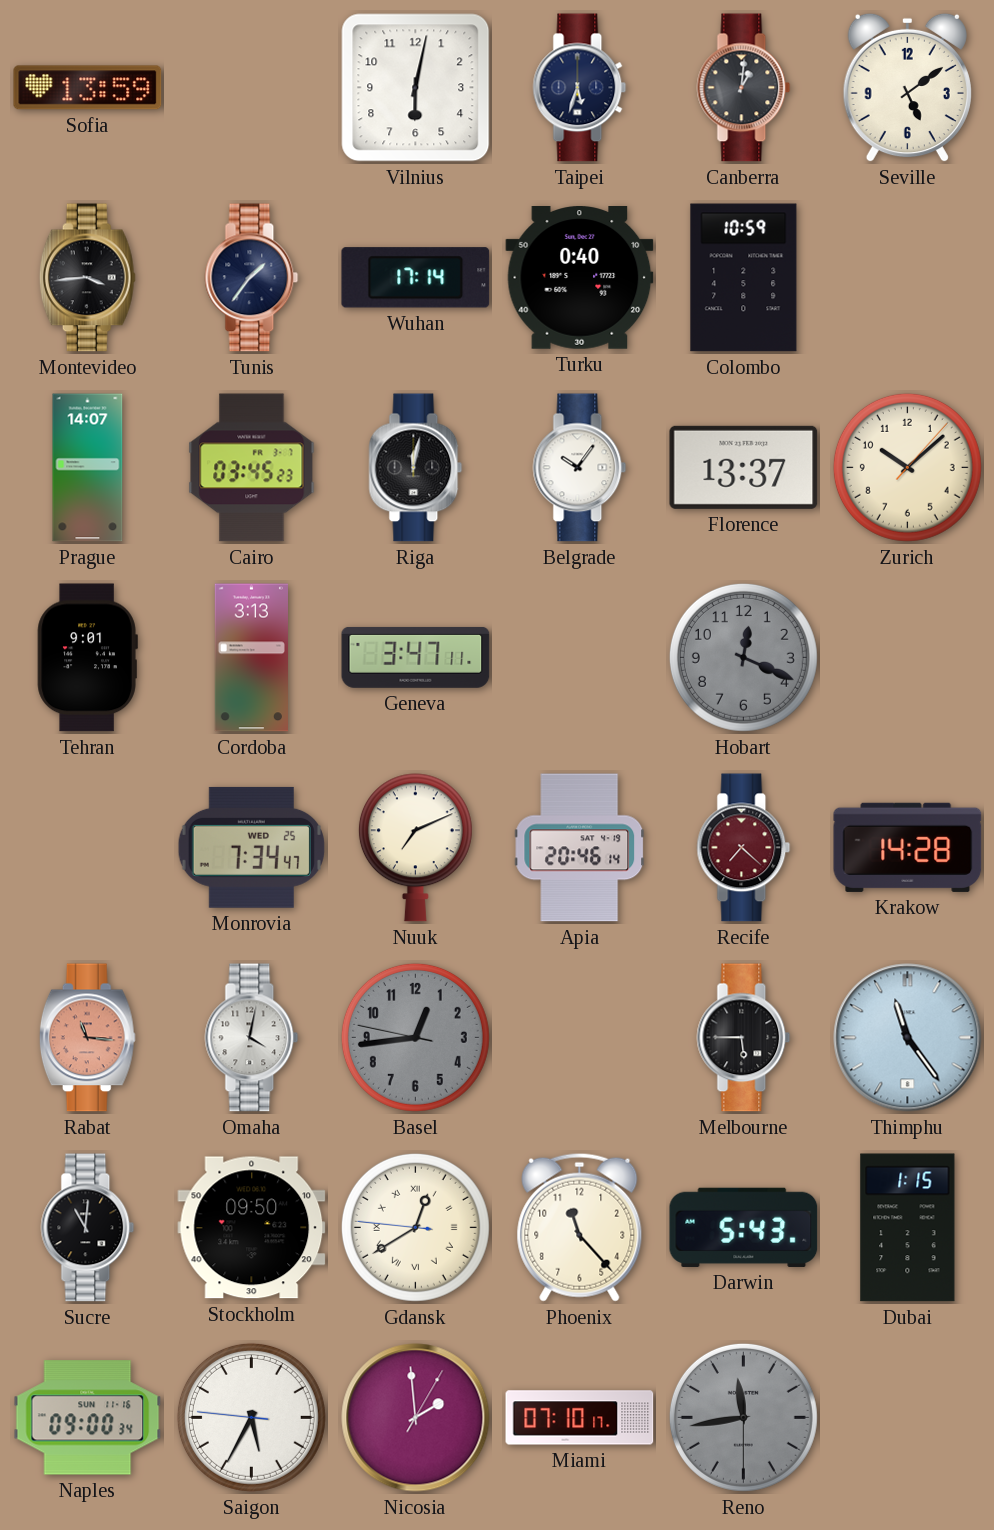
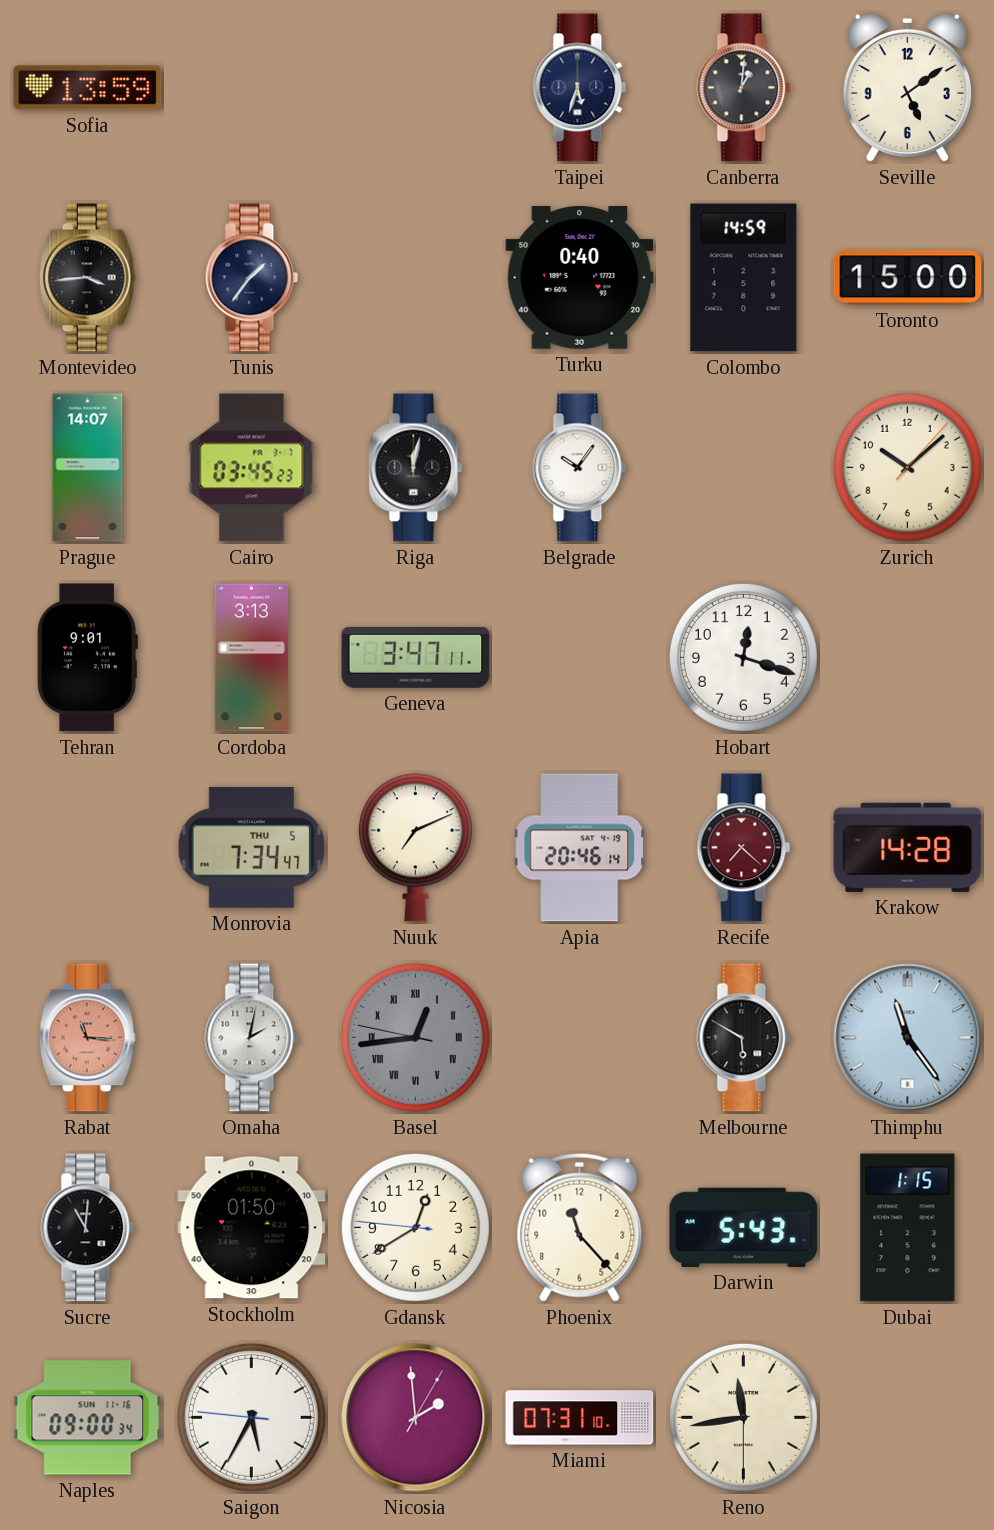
Vilnius: 6:02 -> none
Wuhan: 17:14 -> none
Colombo: 10:59 -> 14:59
Toronto: none -> 15:00
Florence: 13:37 -> none
Hobart: 12:19 -> 12:18
Hobart dial: grey -> white
Monrovia date: WED 25 -> THU 5
Omaha: 4:02 -> 2:02
Basel numerals: Arabic -> Roman
Melbourne: 5:45 -> 5:50
Stockholm: 09:50 -> 01:50
Gdansk numerals: Roman -> Arabic
Miami: 07:10 -> 07:31
Reno dial: grey -> cream
